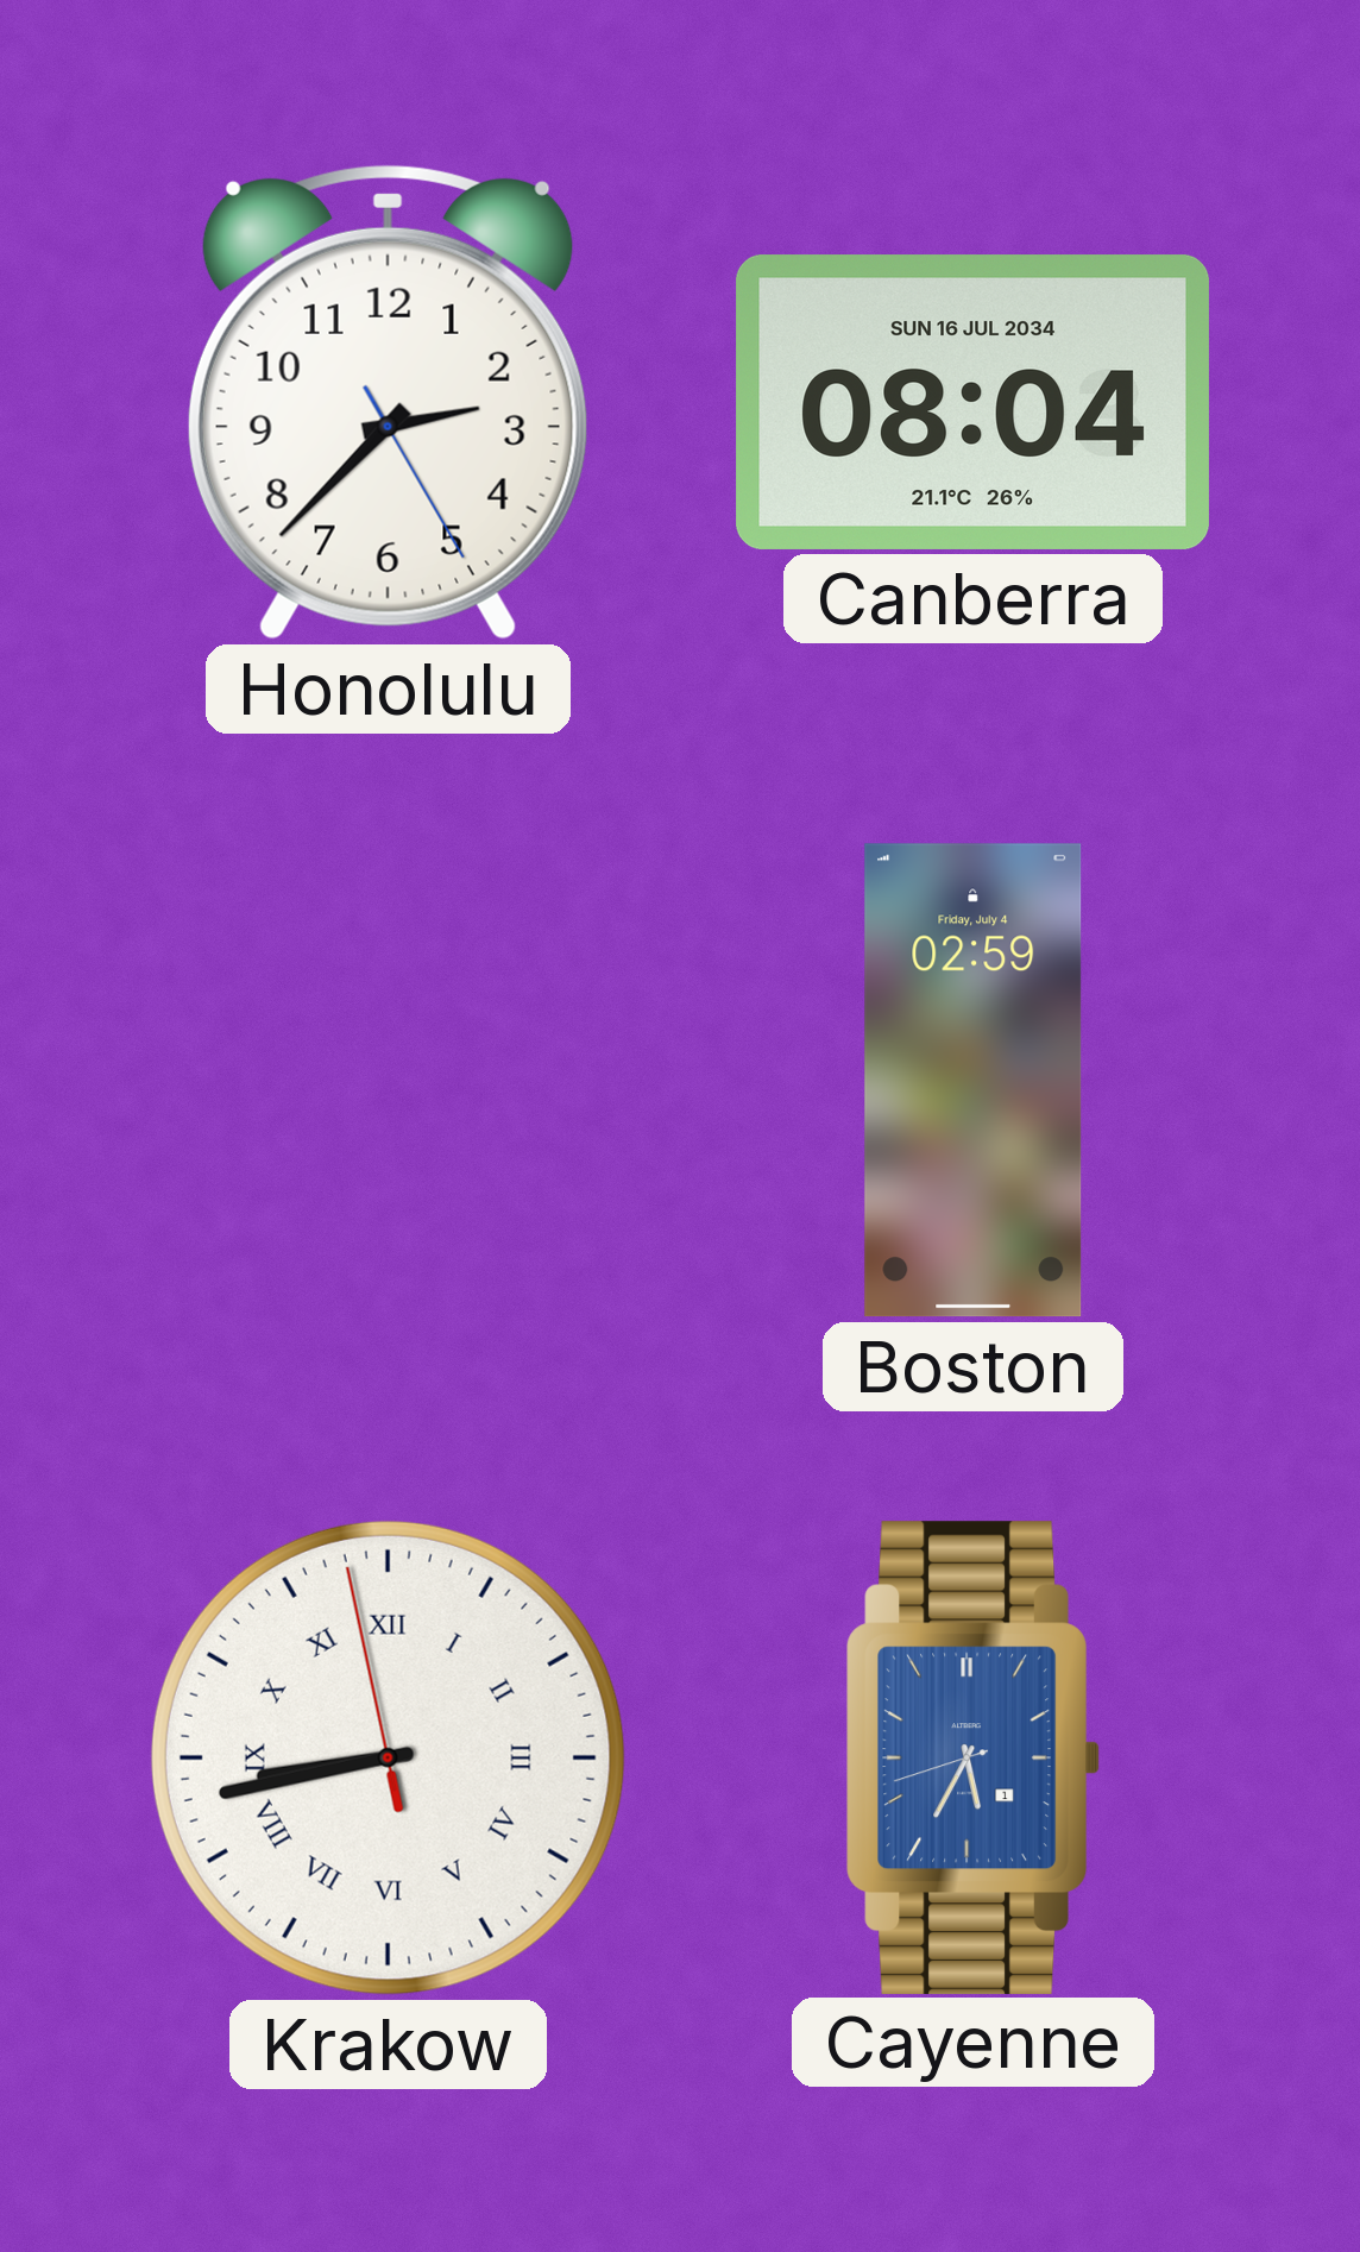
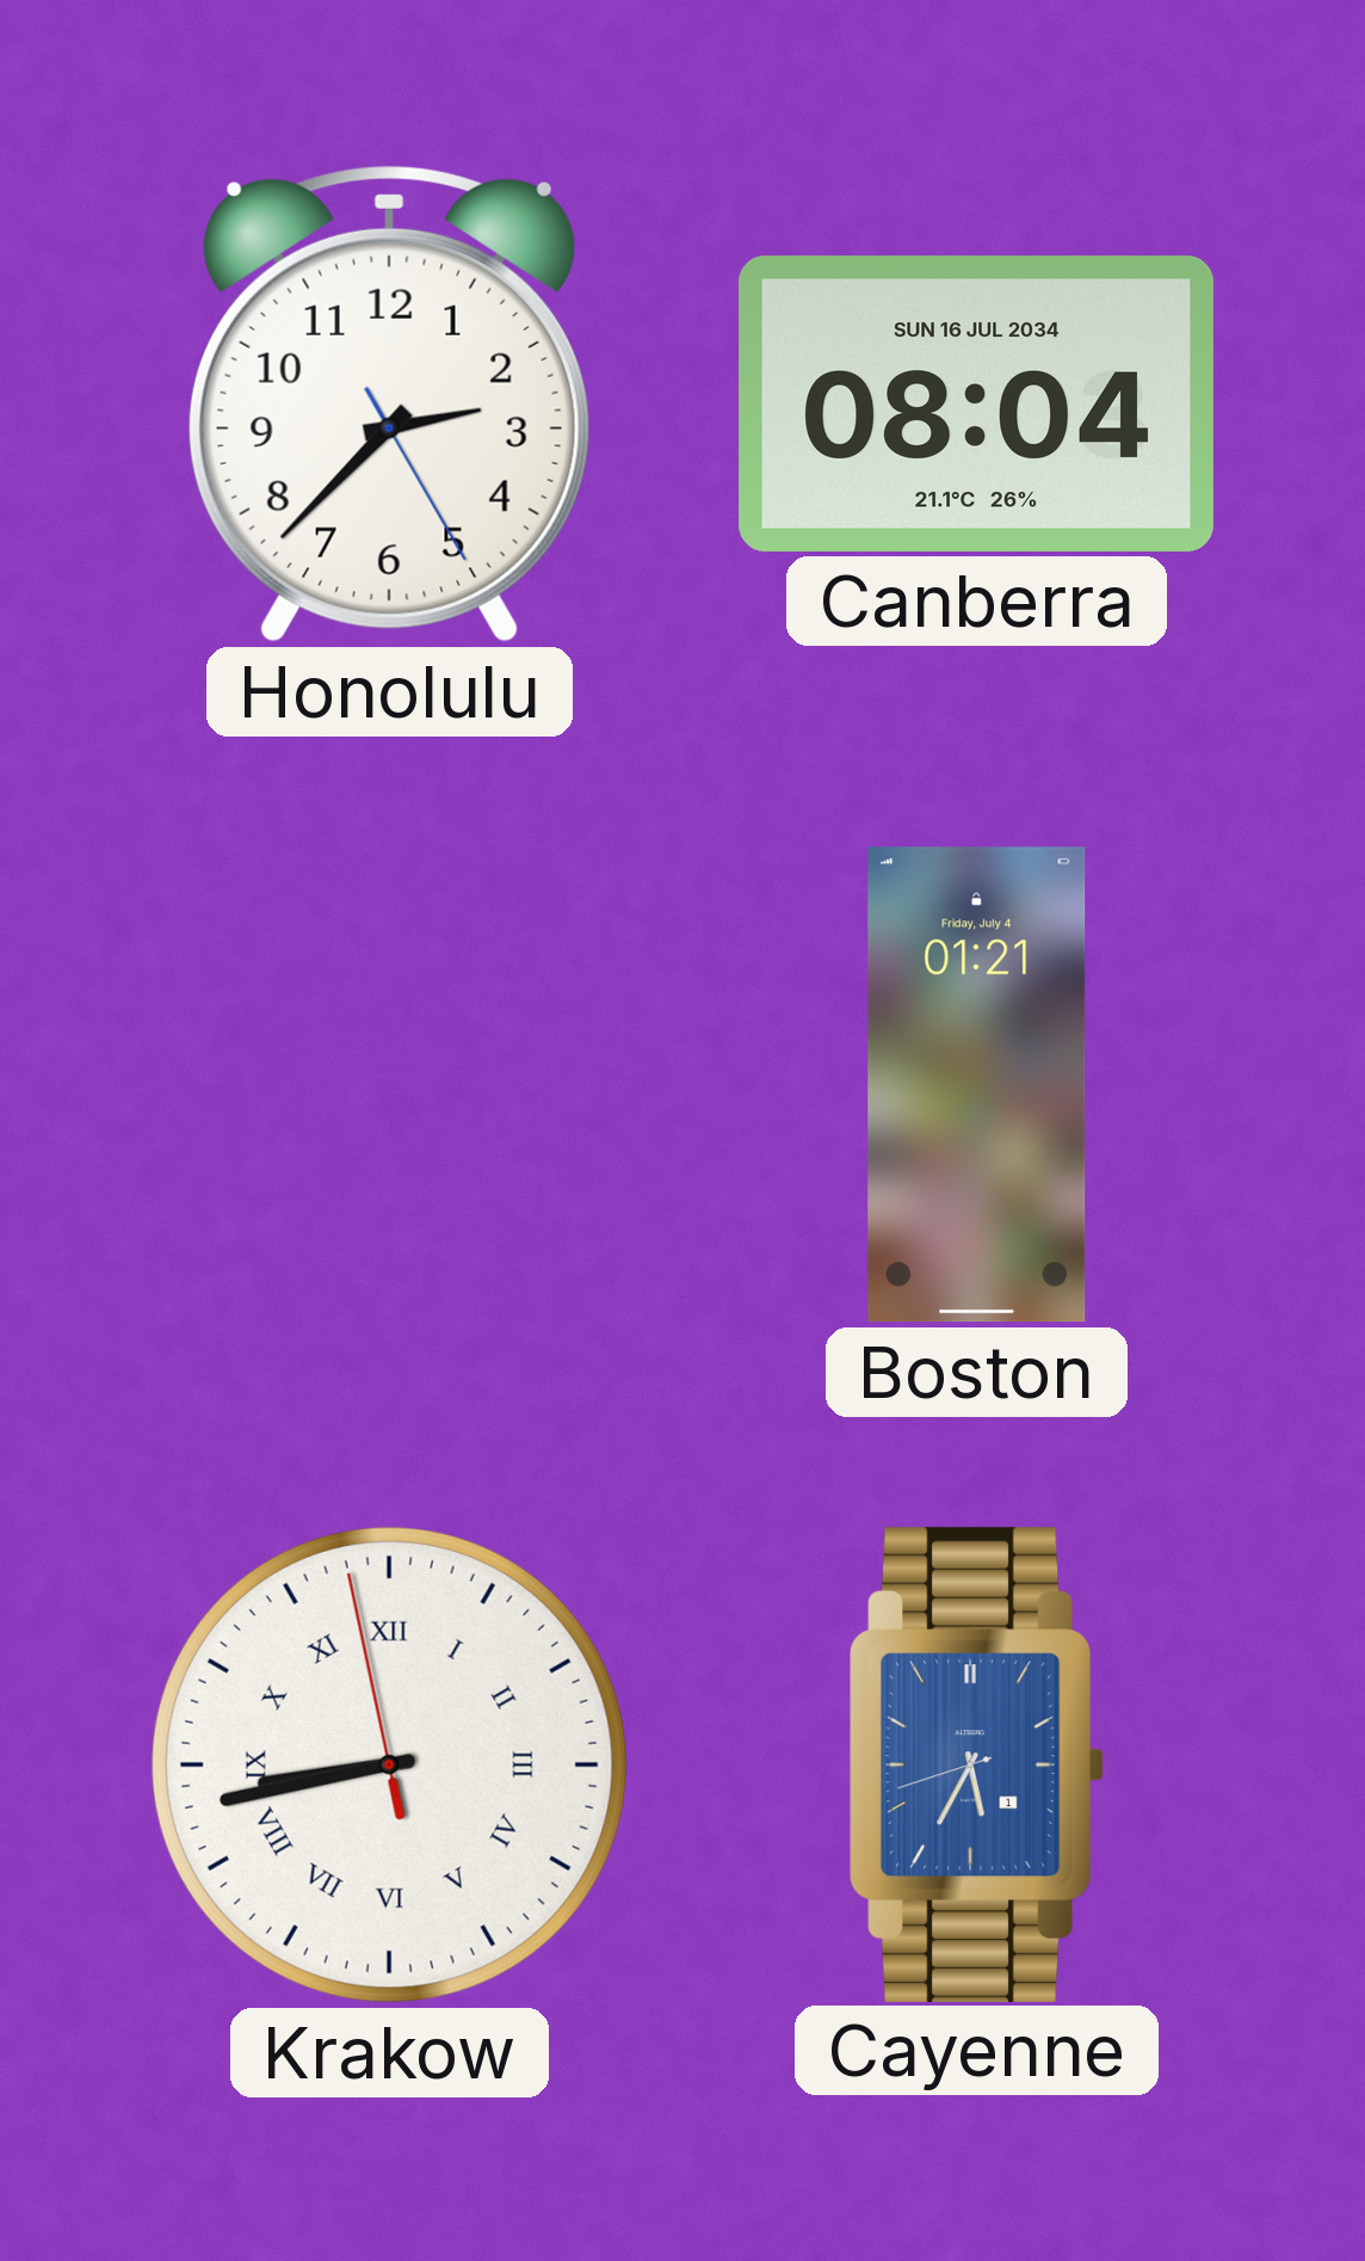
Boston: 02:59 -> 01:21
